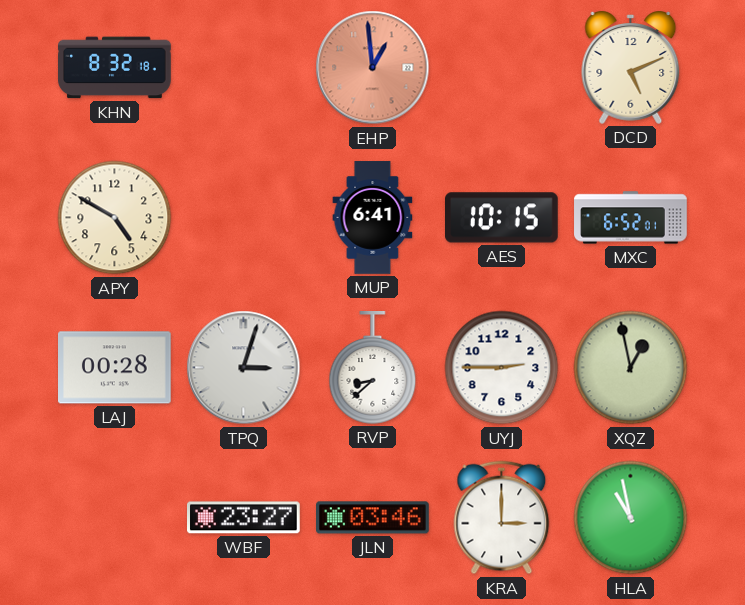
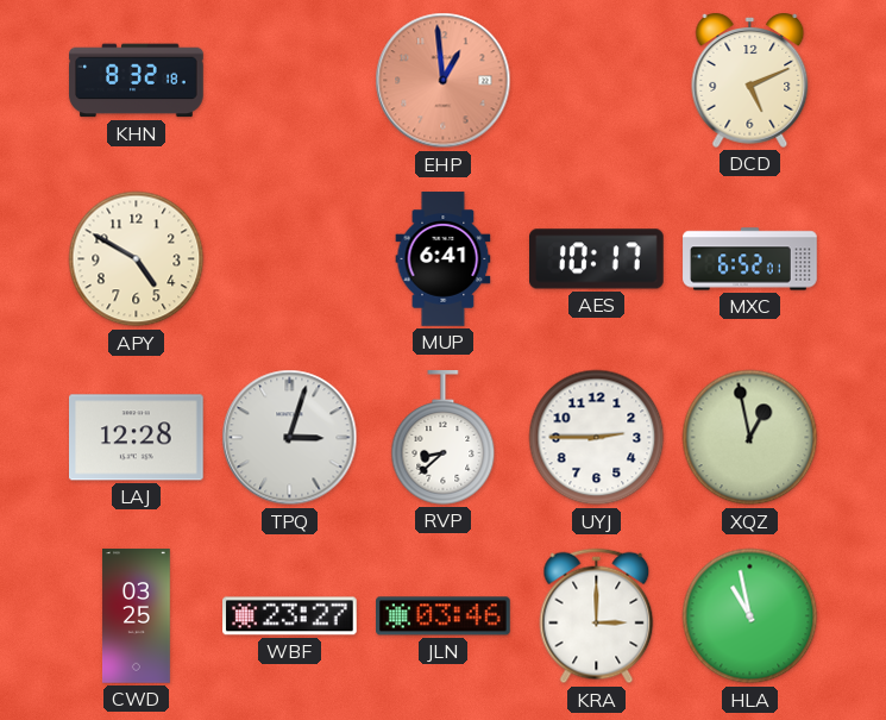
AES: 10:15 -> 10:17
LAJ: 00:28 -> 12:28
CWD: none -> 03:25
